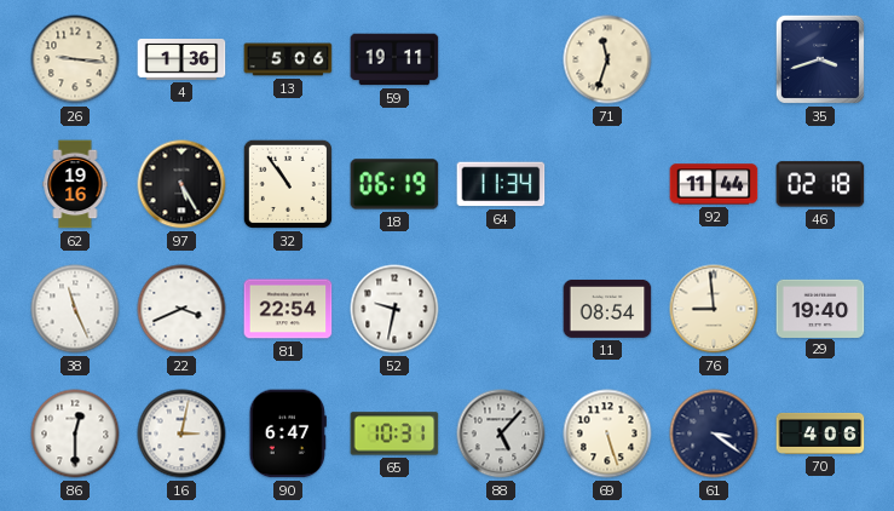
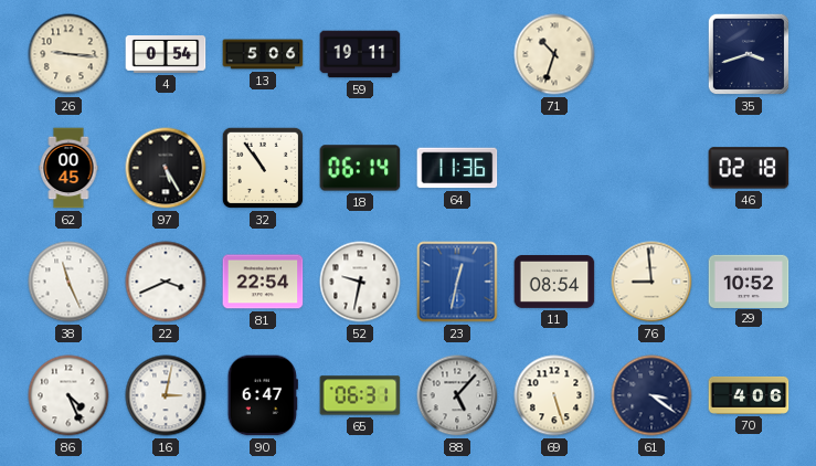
4: 1:36 -> 0:54
71: 11:33 -> 10:33
62: 19:16 -> 00:45
18: 06:19 -> 06:14
64: 11:34 -> 11:36
92: 11:44 -> none
23: none -> 12:32
29: 19:40 -> 10:52
86: 12:30 -> 4:26
65: 10:31 -> 06:31
